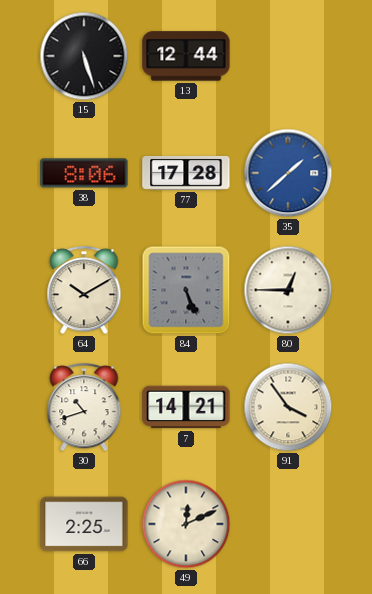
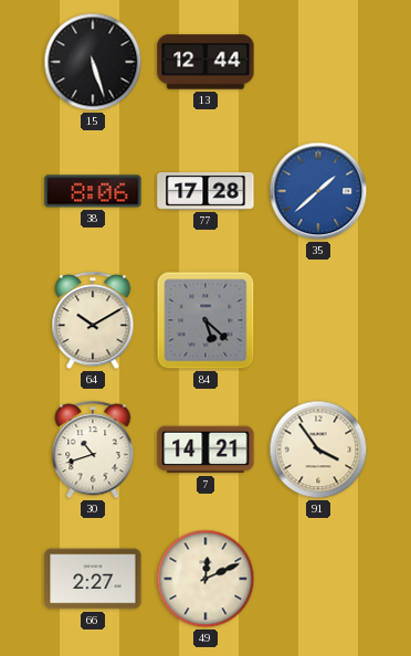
84: 5:26 -> 5:22
80: 12:45 -> none
66: 2:25 -> 2:27
